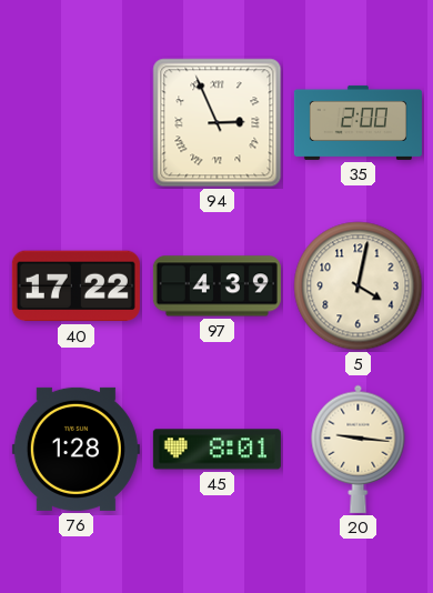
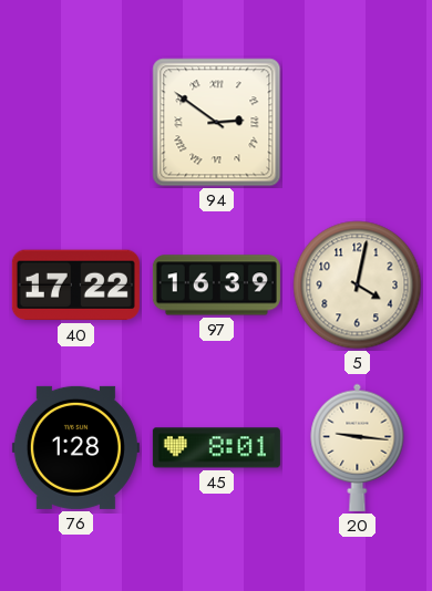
94: 2:56 -> 2:51
35: 2:00 -> none
97: 4:39 -> 16:39
